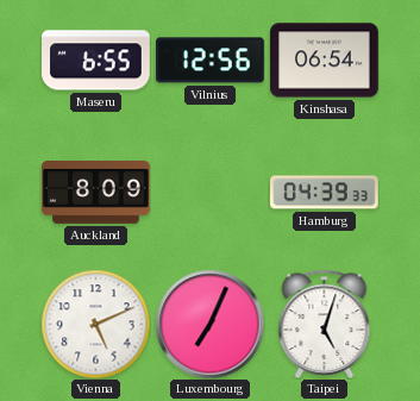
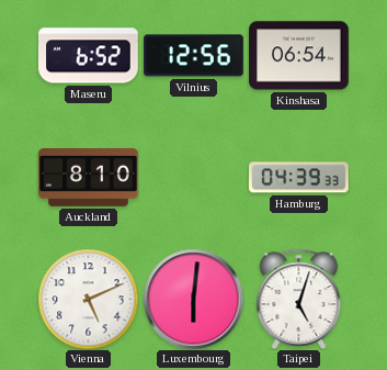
Maseru: 6:55 -> 6:52
Auckland: 8:09 -> 8:10
Luxembourg: 7:04 -> 6:01
